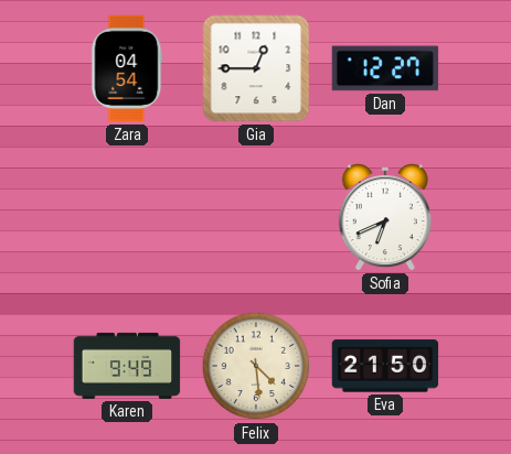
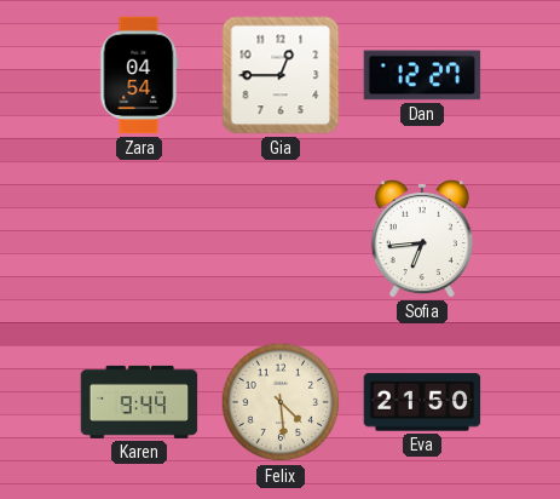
Sofia: 6:41 -> 6:44
Karen: 9:49 -> 9:44
